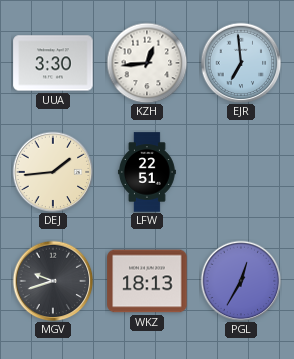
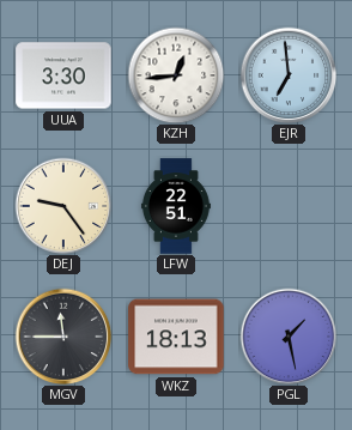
DEJ: 1:44 -> 9:24
MGV: 9:42 -> 11:45
PGL: 12:35 -> 1:28
